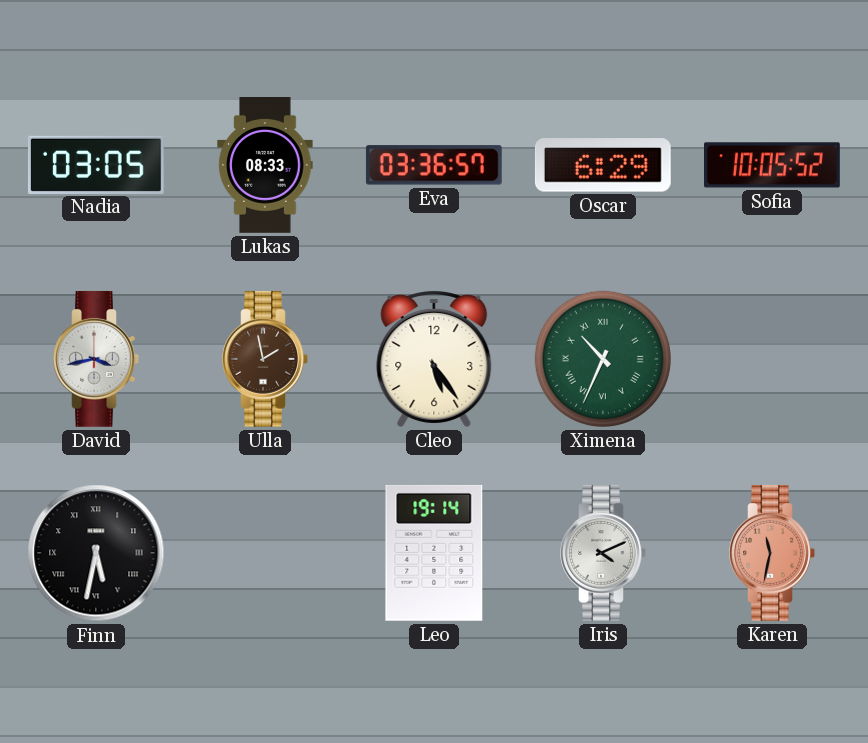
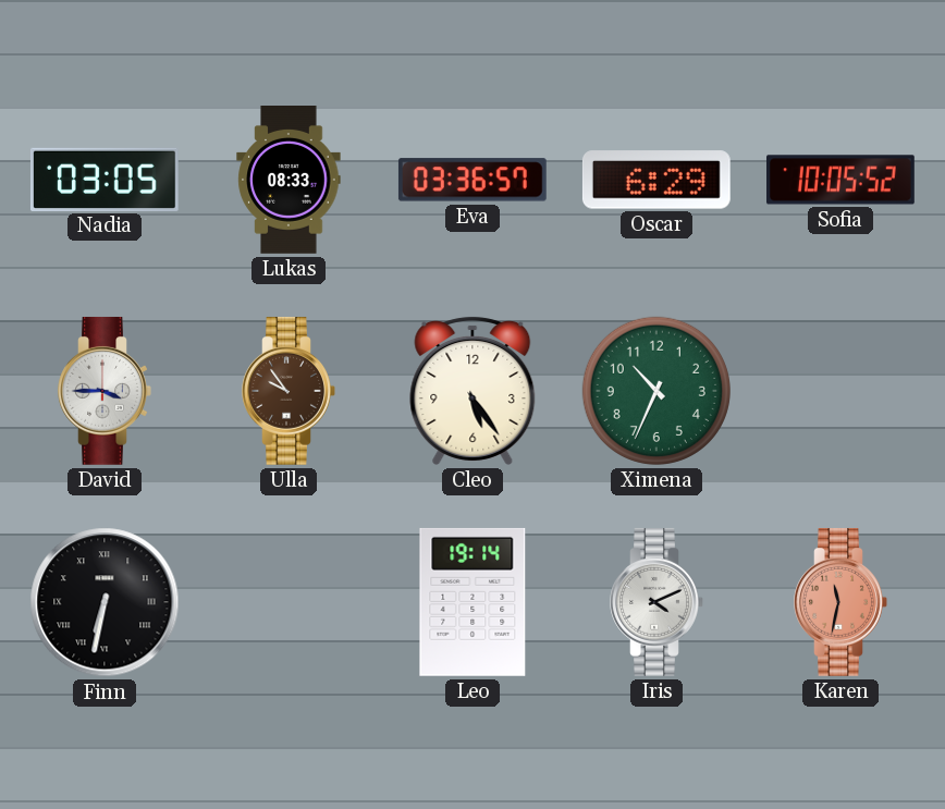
David: 3:43 -> 3:45
Ulla: 1:58 -> 9:54
Ximena numerals: Roman -> Arabic
Finn: 5:32 -> 6:32
